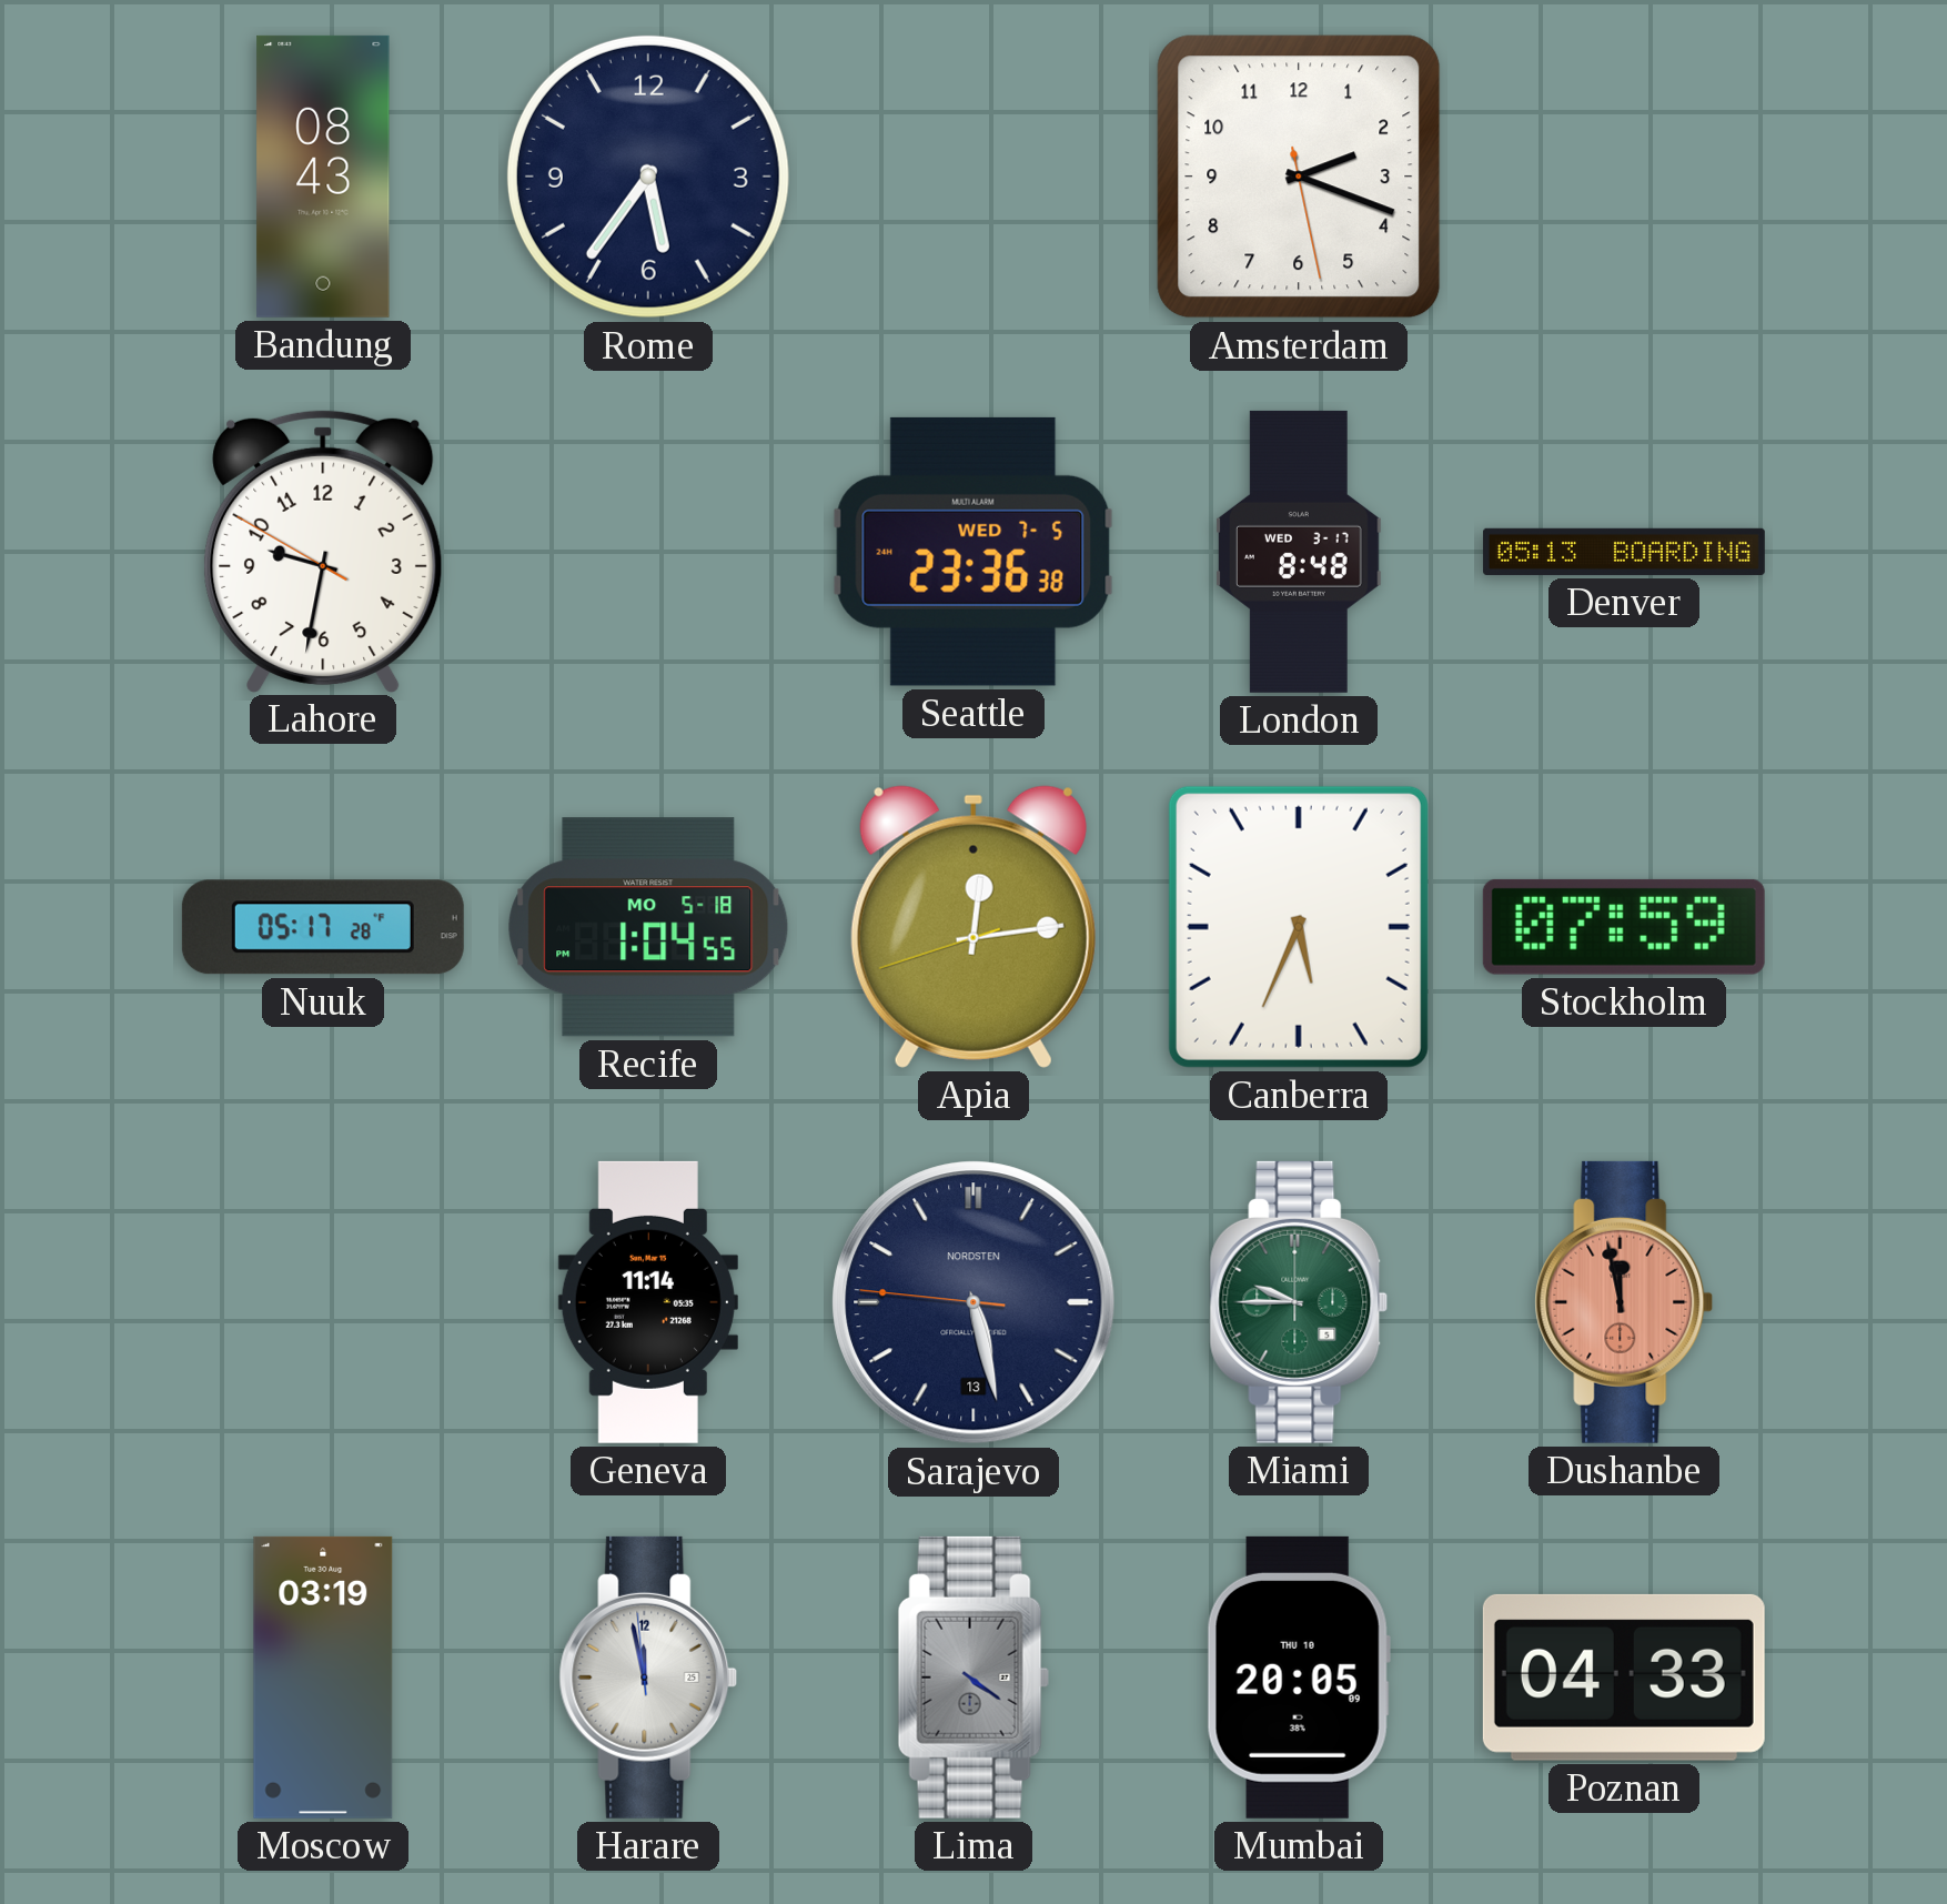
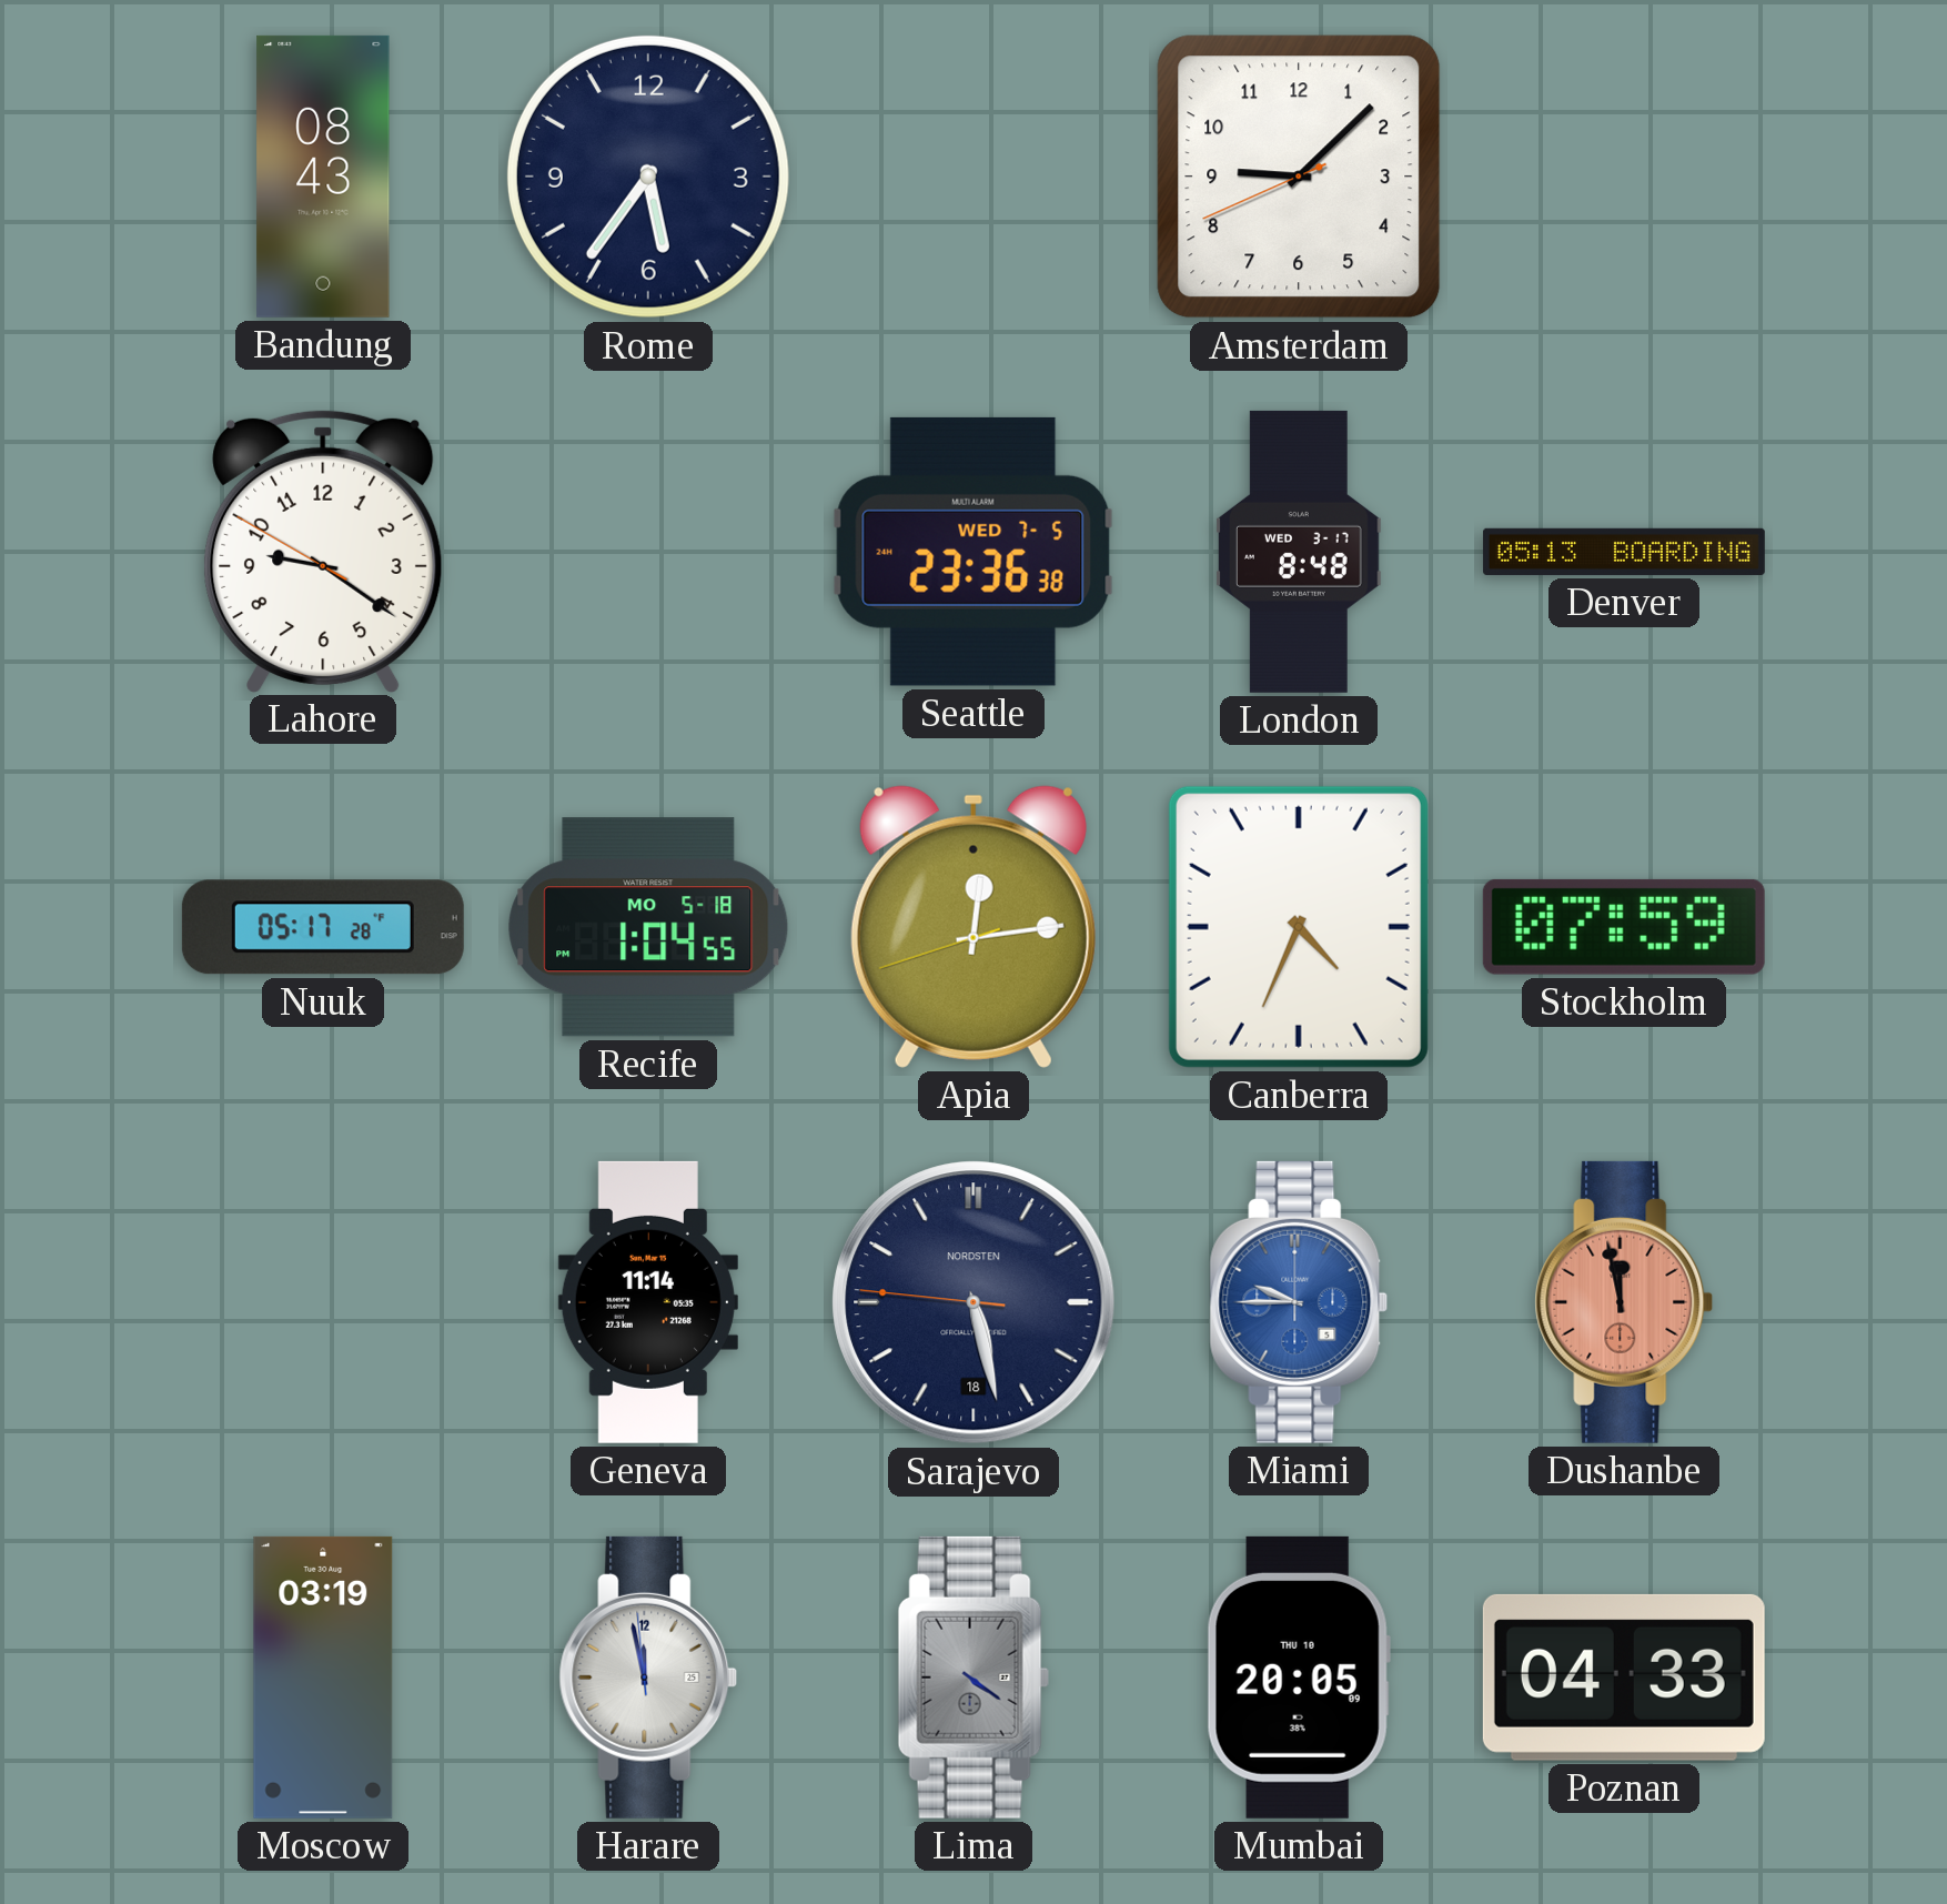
Amsterdam: 2:18 -> 9:07
Lahore: 9:31 -> 9:20
Canberra: 5:34 -> 4:34
Sarajevo date: 13 -> 18
Miami dial: green -> blue
